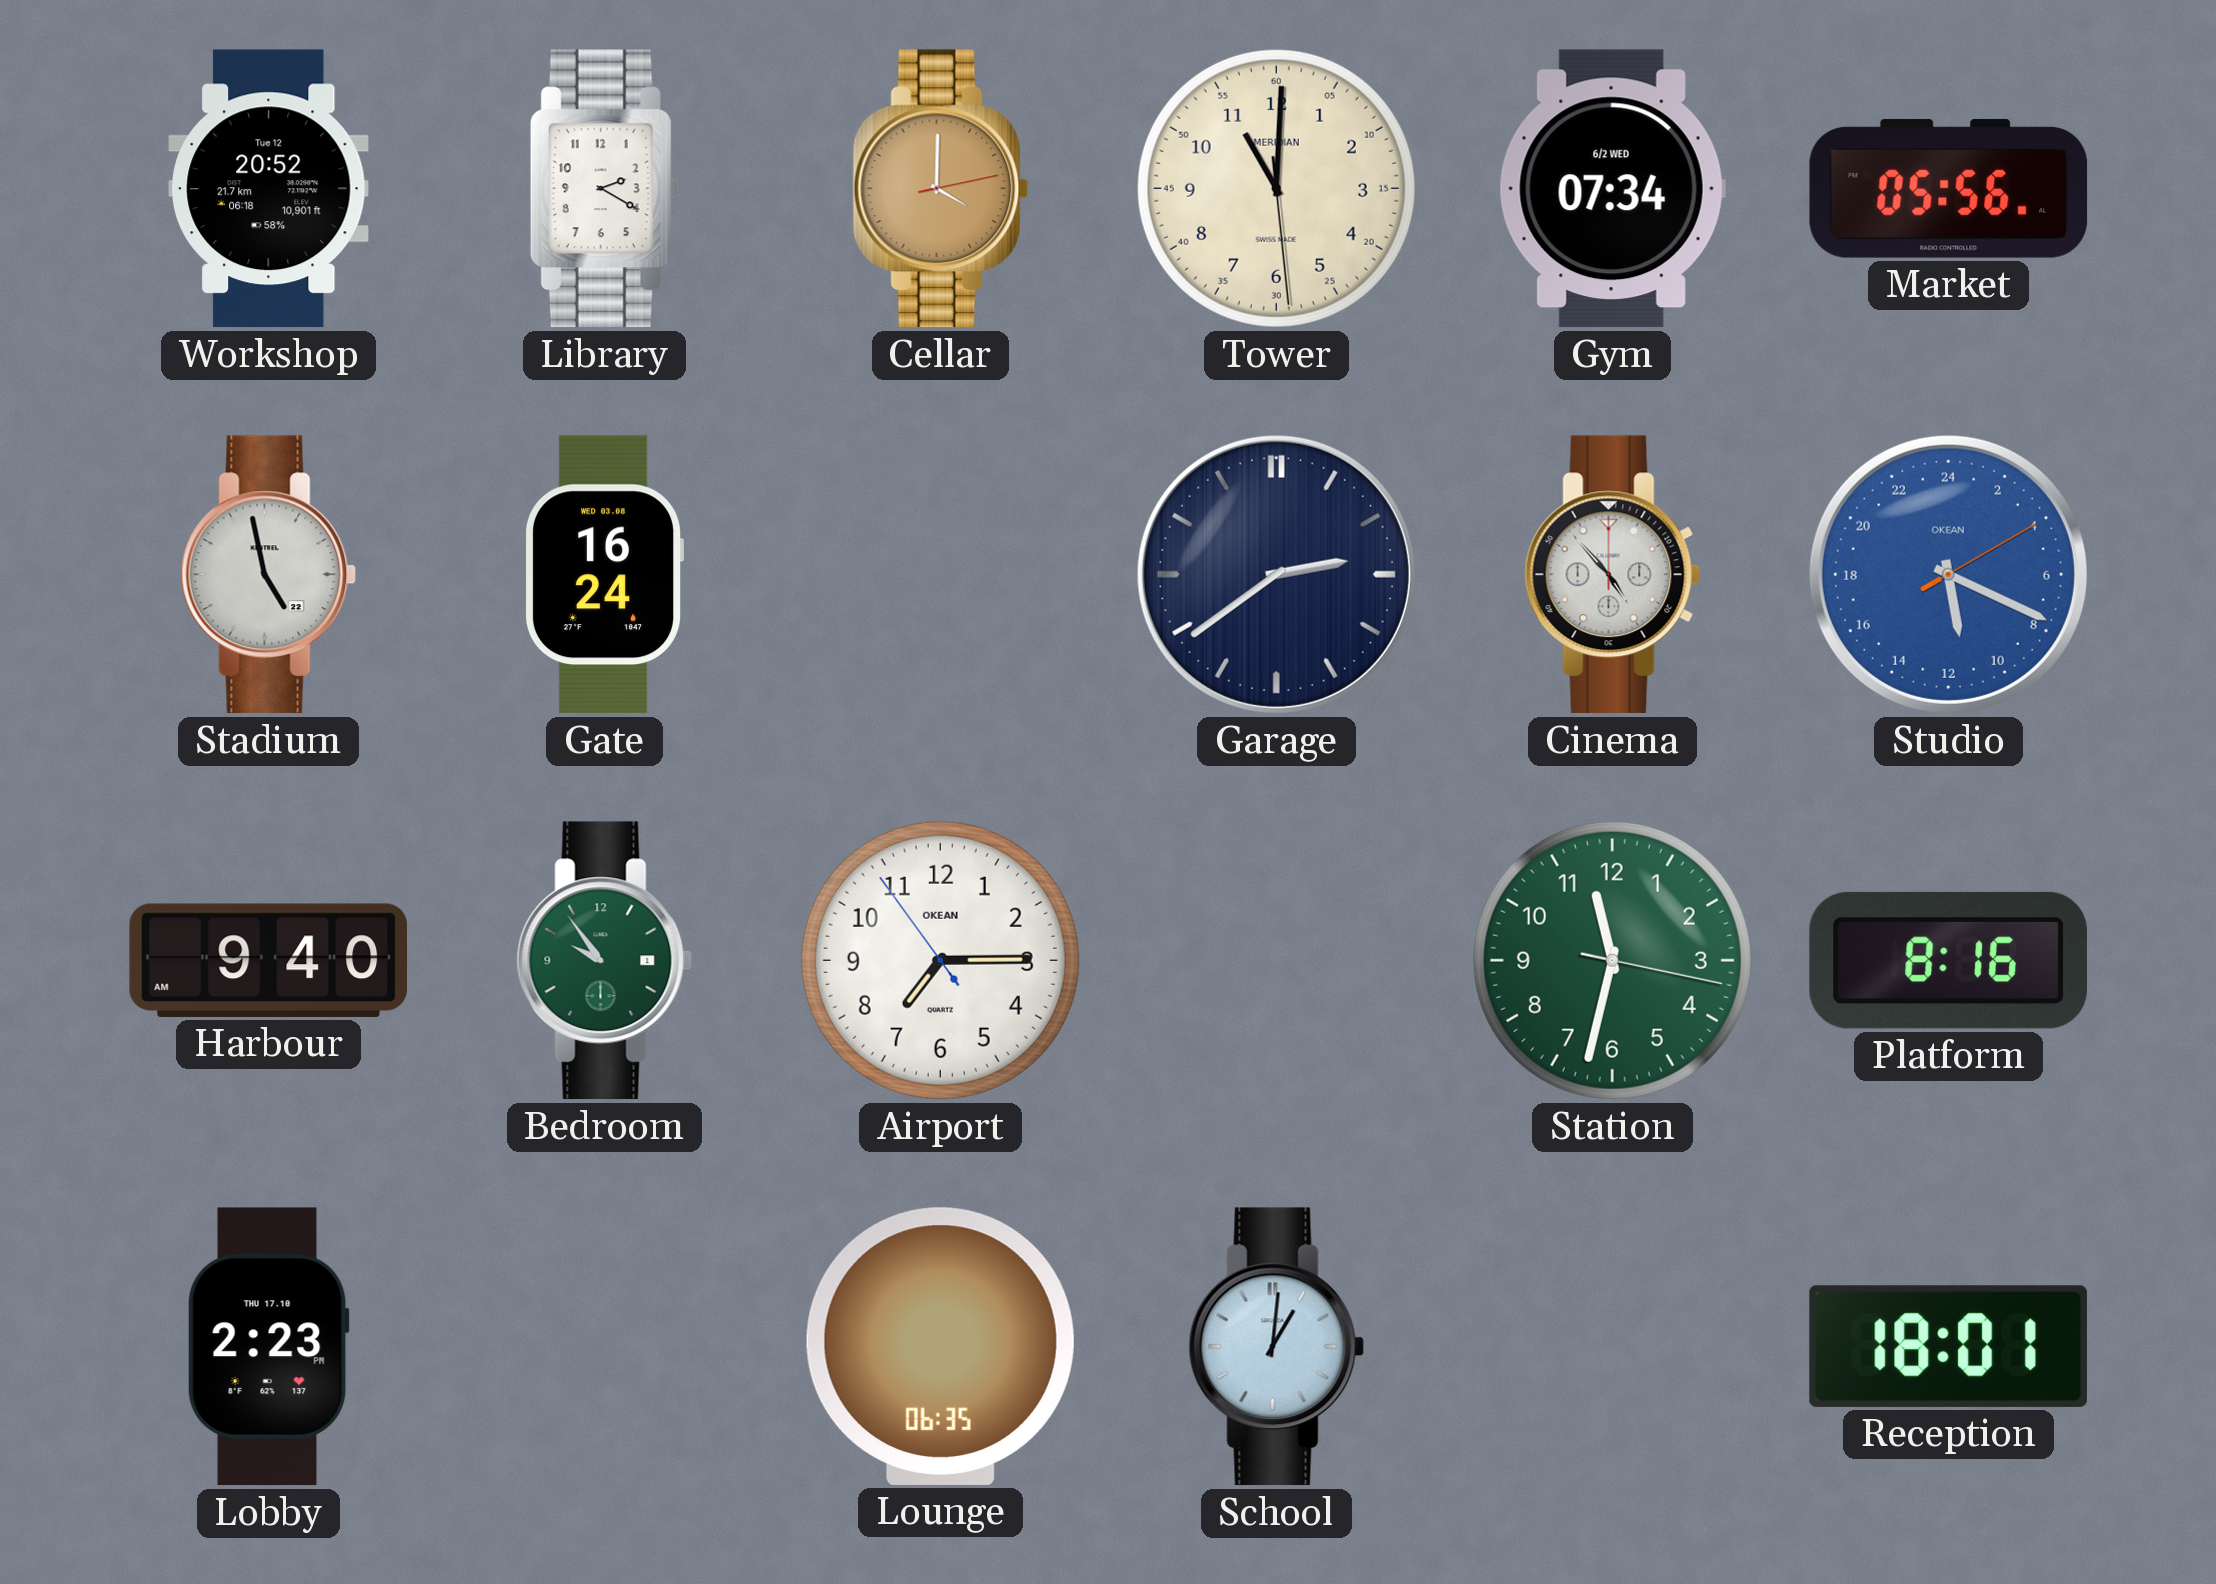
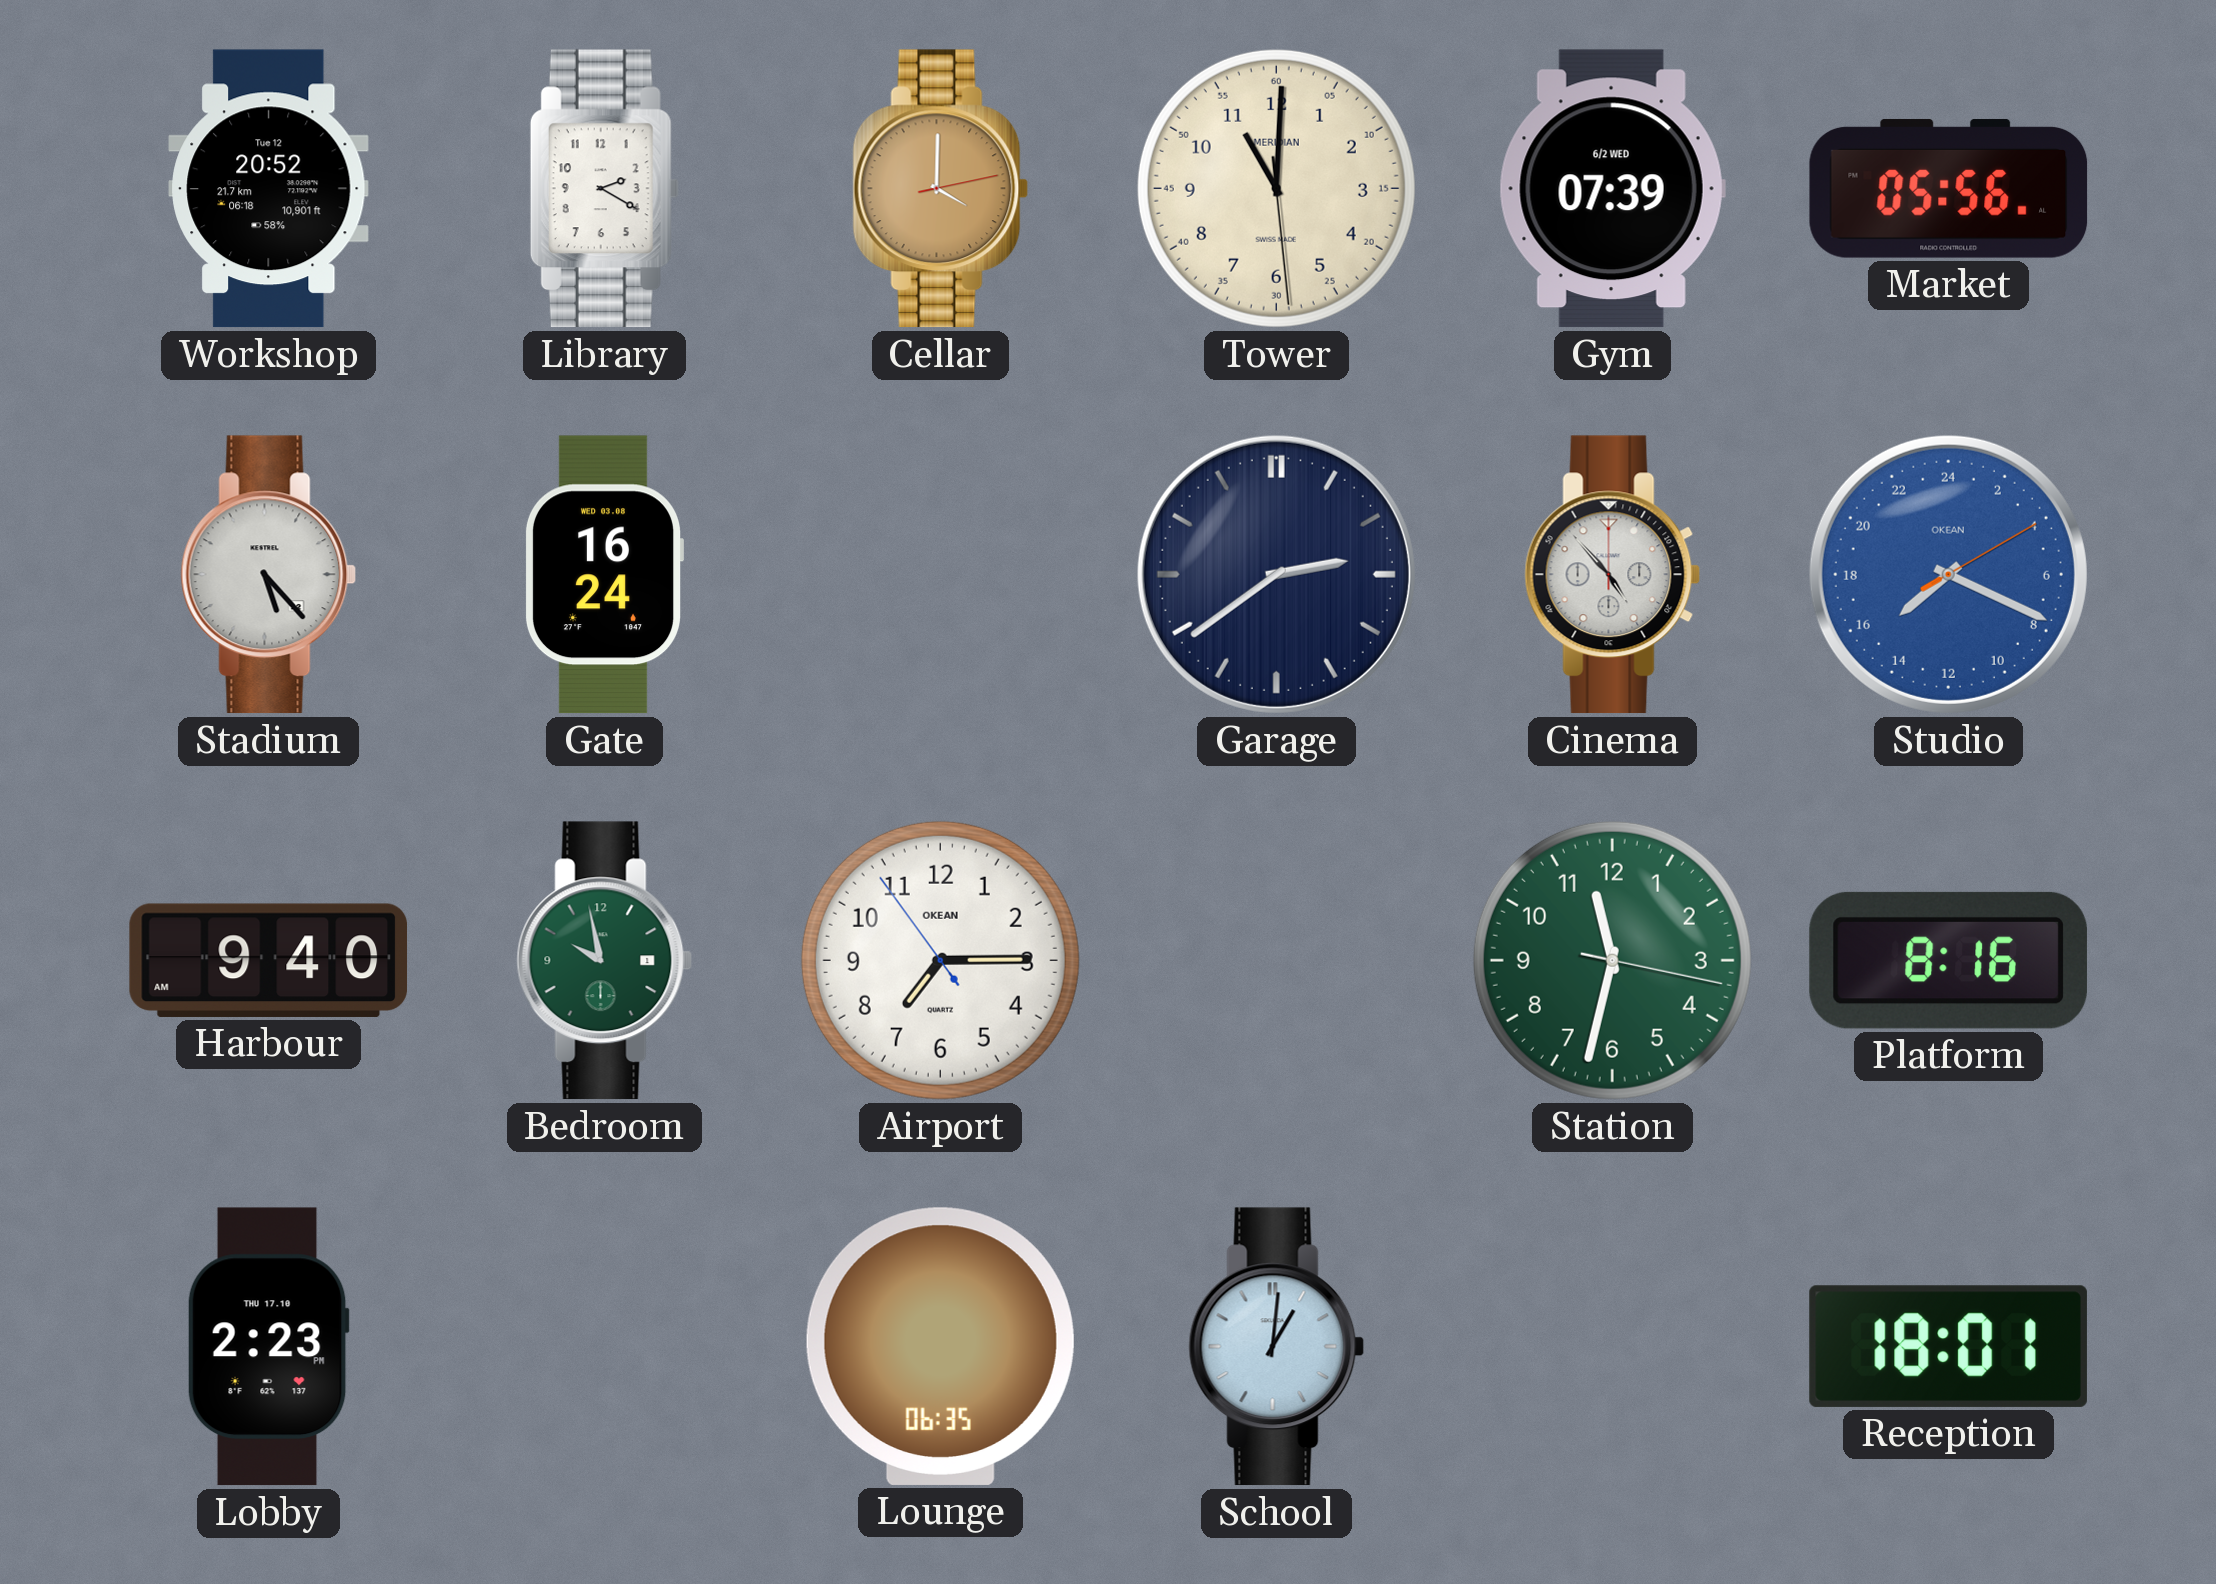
Gym: 07:34 -> 07:39
Stadium: 4:58 -> 5:23
Studio: 11:19 -> 15:19
Bedroom: 9:54 -> 9:58
